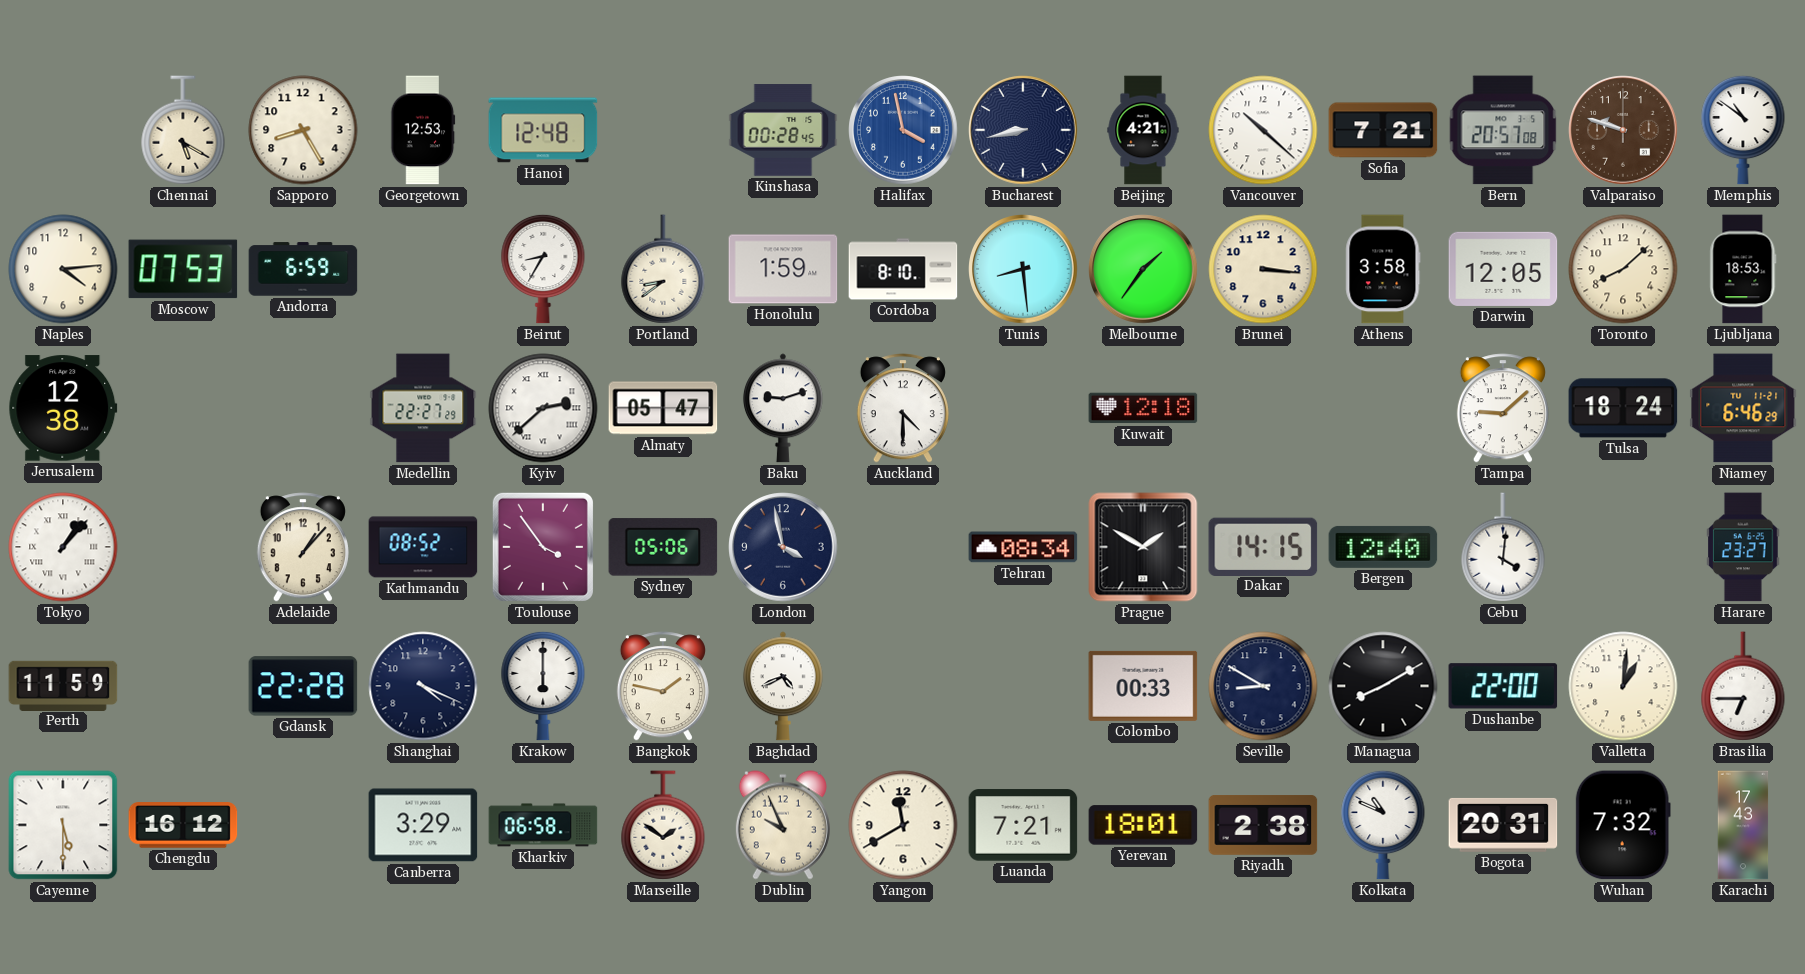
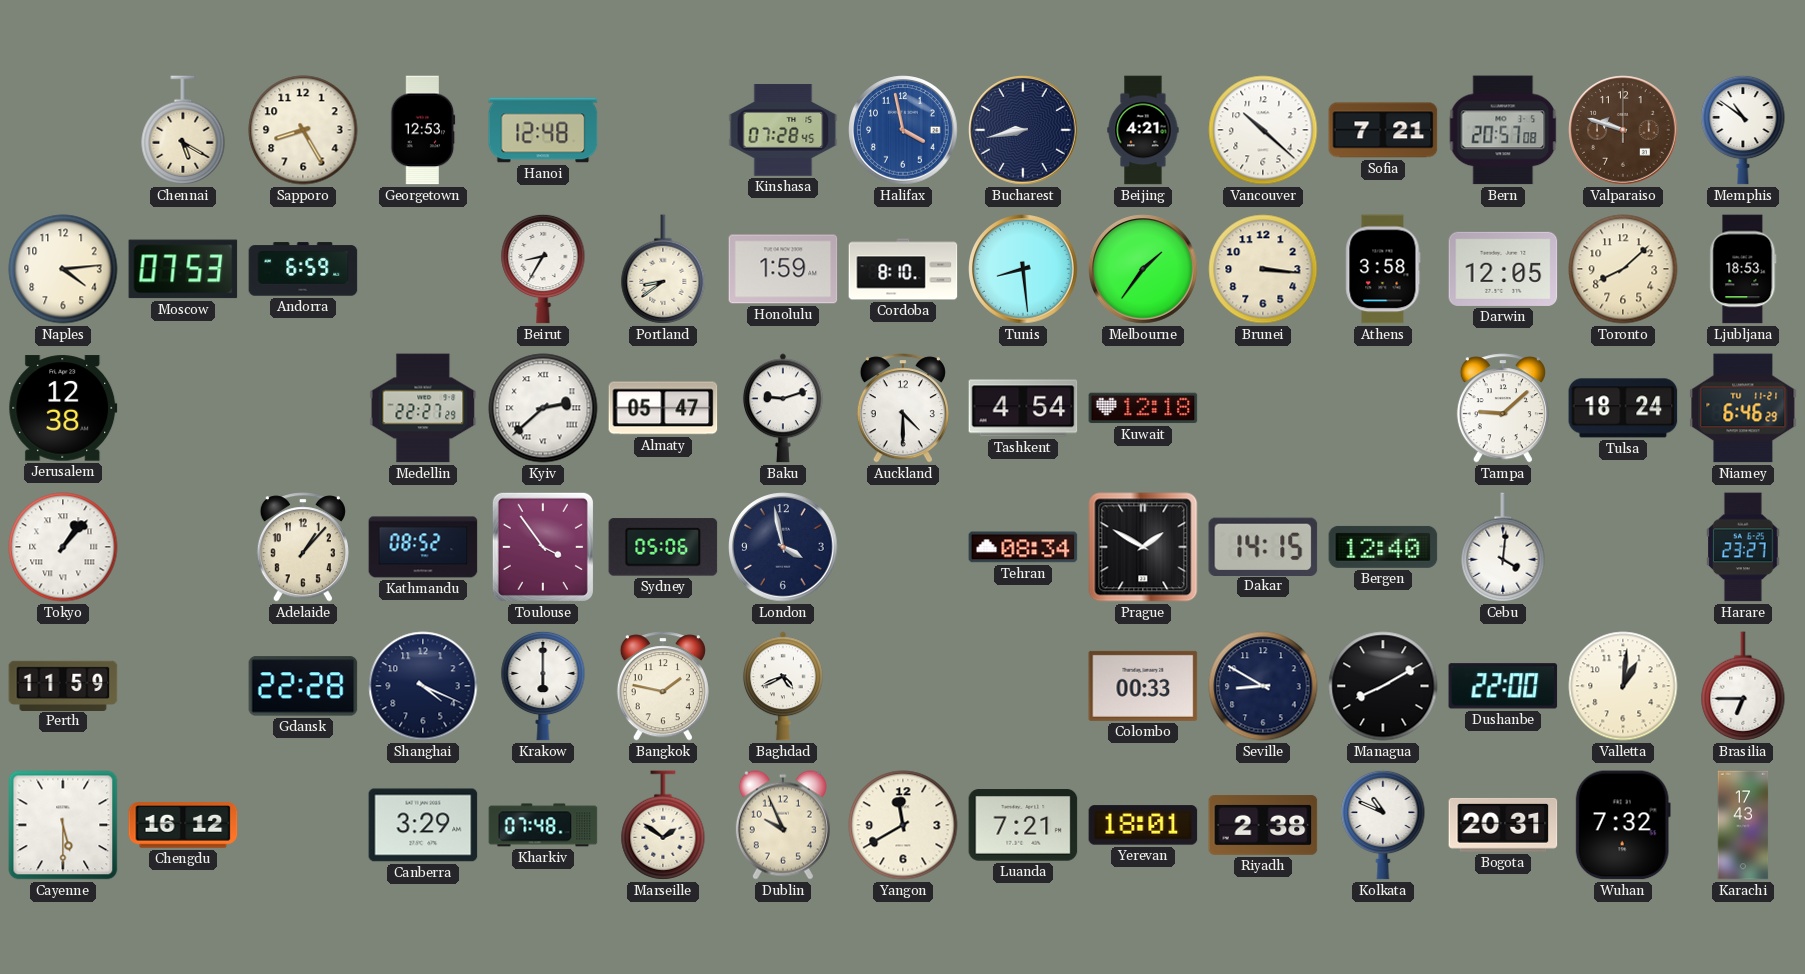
Kinshasa: 00:28 -> 07:28
Tashkent: none -> 4:54
Kharkiv: 06:58 -> 07:48
